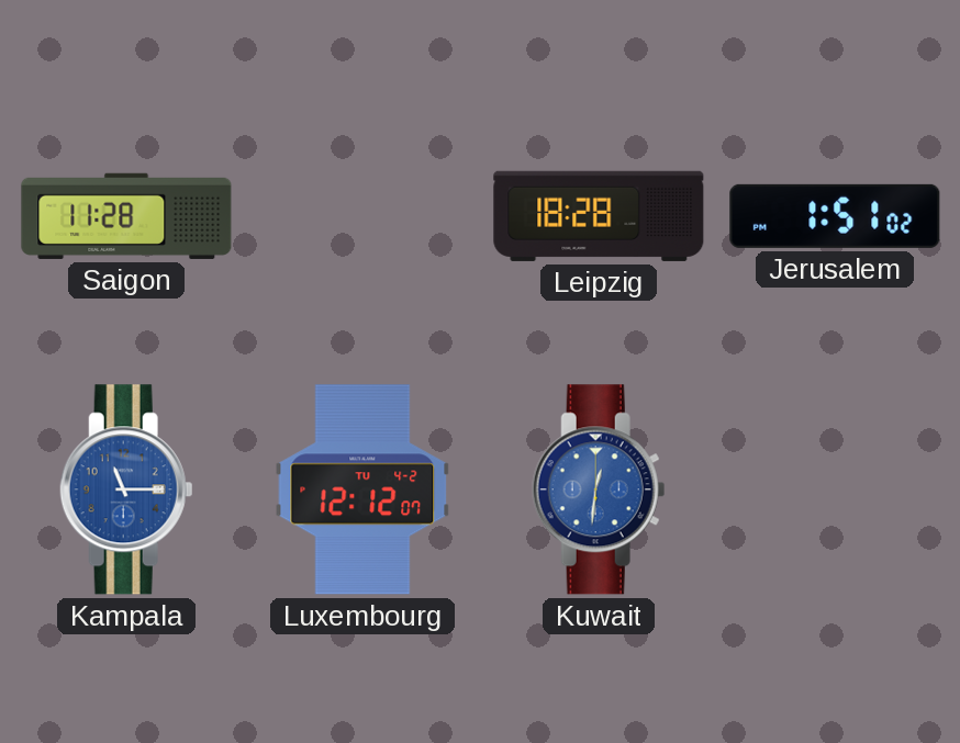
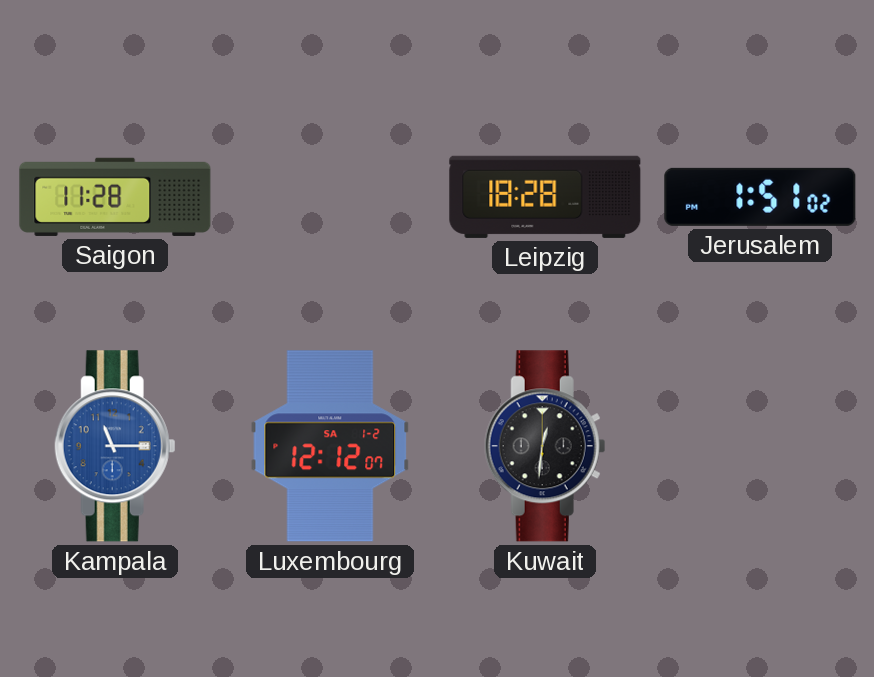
Luxembourg date: TU 4-2 -> SA 1-2
Kuwait dial: blue -> black
